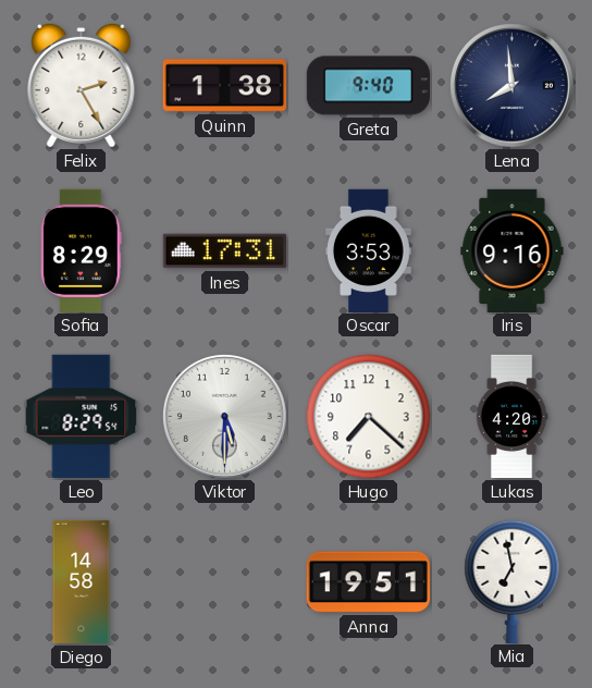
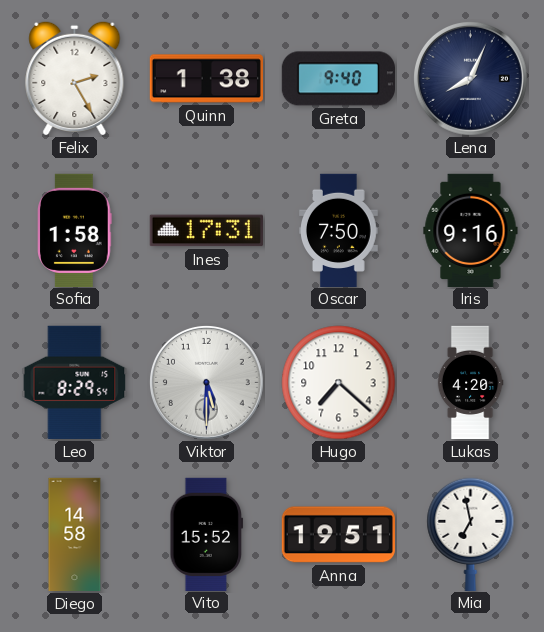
Lena: 7:59 -> 8:04
Sofia: 8:29 -> 1:58
Oscar: 3:53 -> 7:50
Vito: none -> 15:52
